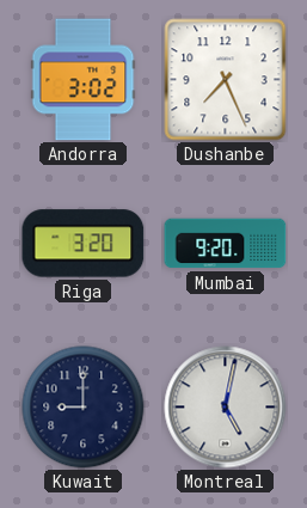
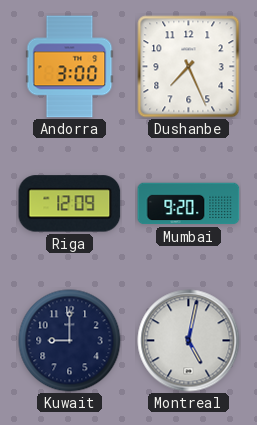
Andorra: 3:02 -> 3:00
Riga: 3:20 -> 12:09
